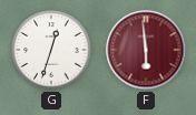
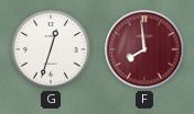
F: 5:59 -> 7:59
